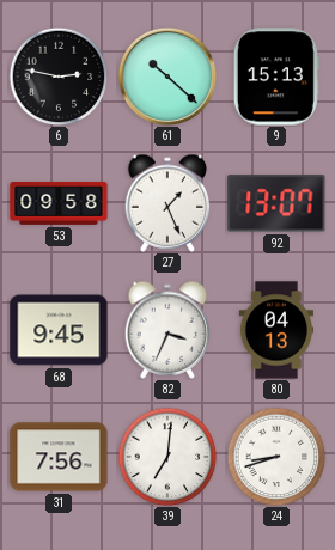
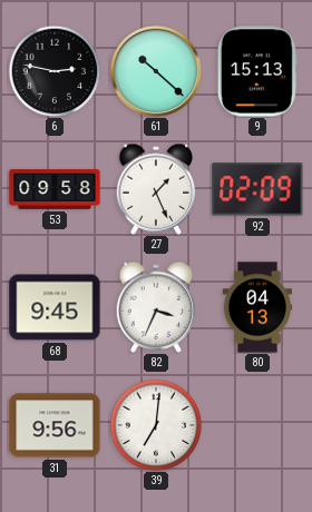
92: 13:07 -> 02:09
31: 7:56 -> 9:56
24: 8:42 -> none
